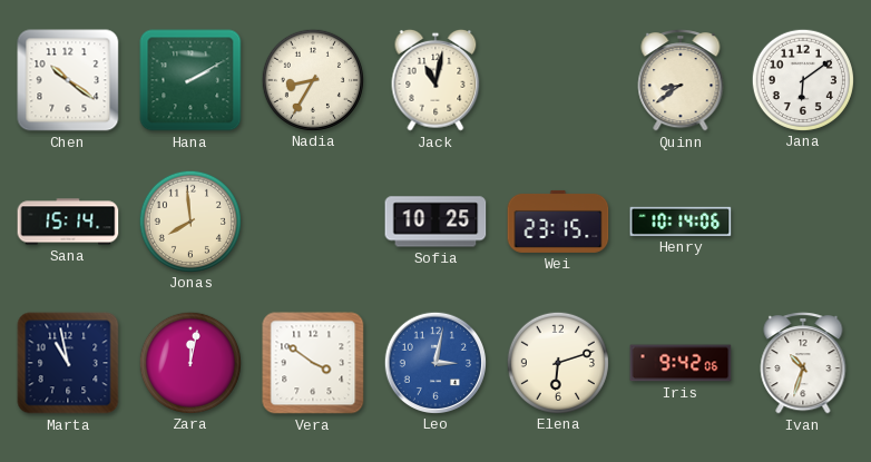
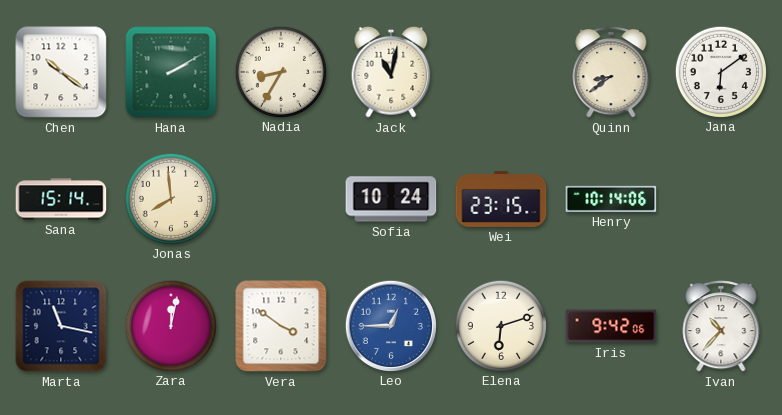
Sofia: 10:25 -> 10:24
Marta: 10:58 -> 11:17
Leo: 3:02 -> 12:45
Ivan: 10:33 -> 10:37
